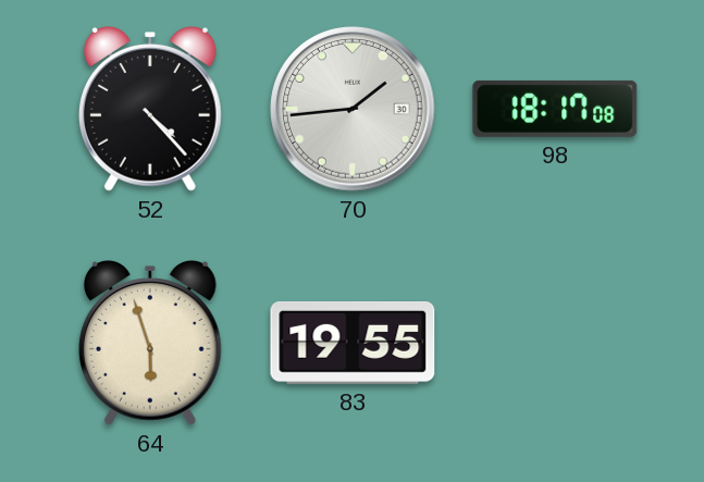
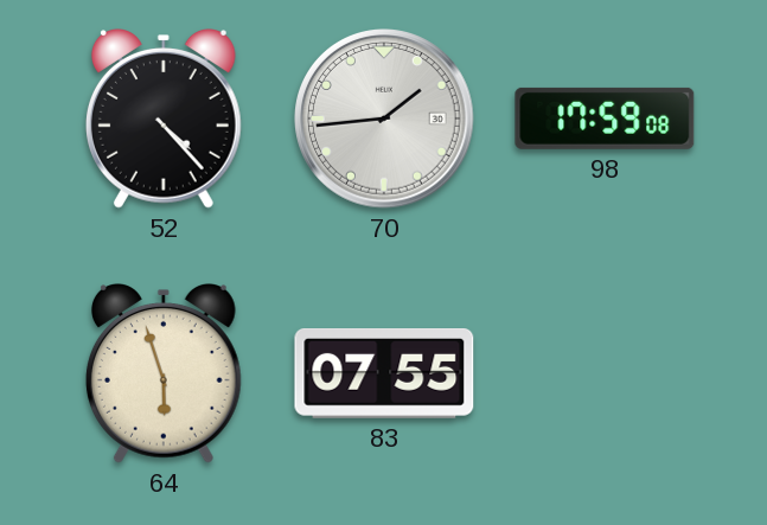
98: 18:17 -> 17:59
83: 19:55 -> 07:55
